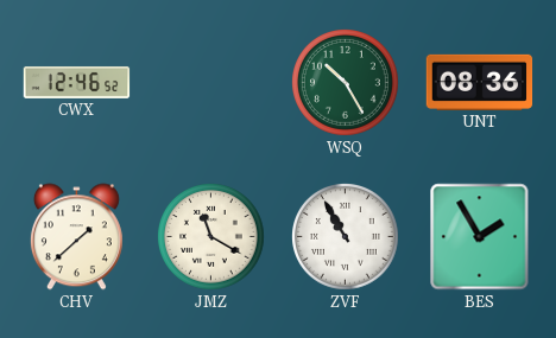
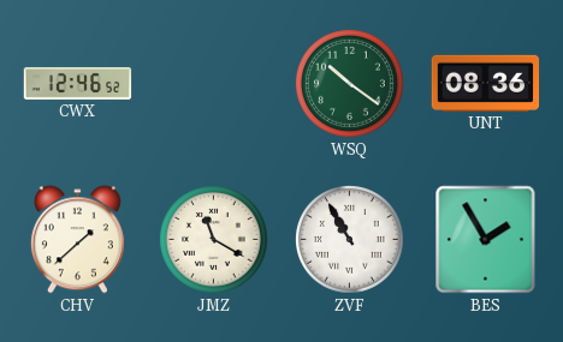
WSQ: 10:25 -> 10:21
